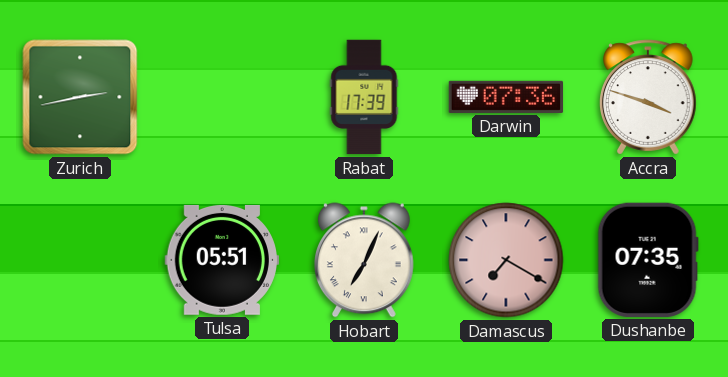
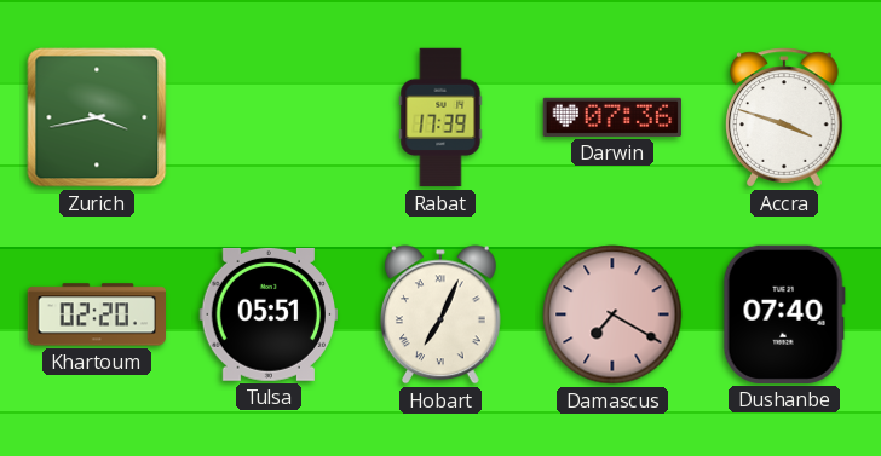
Zurich: 2:43 -> 3:43
Khartoum: none -> 02:20
Dushanbe: 07:35 -> 07:40
